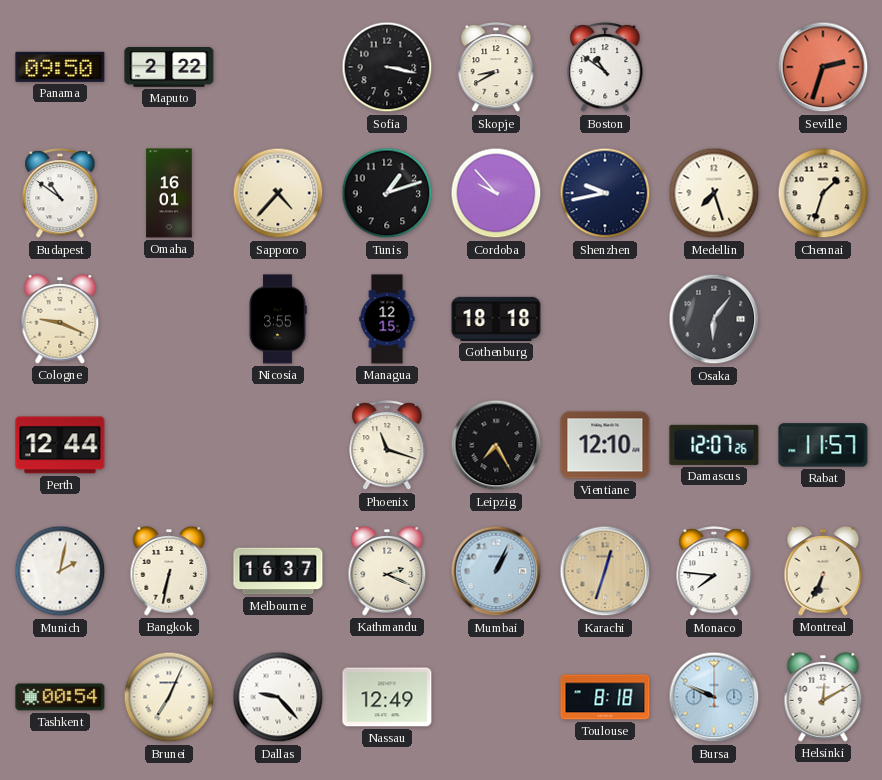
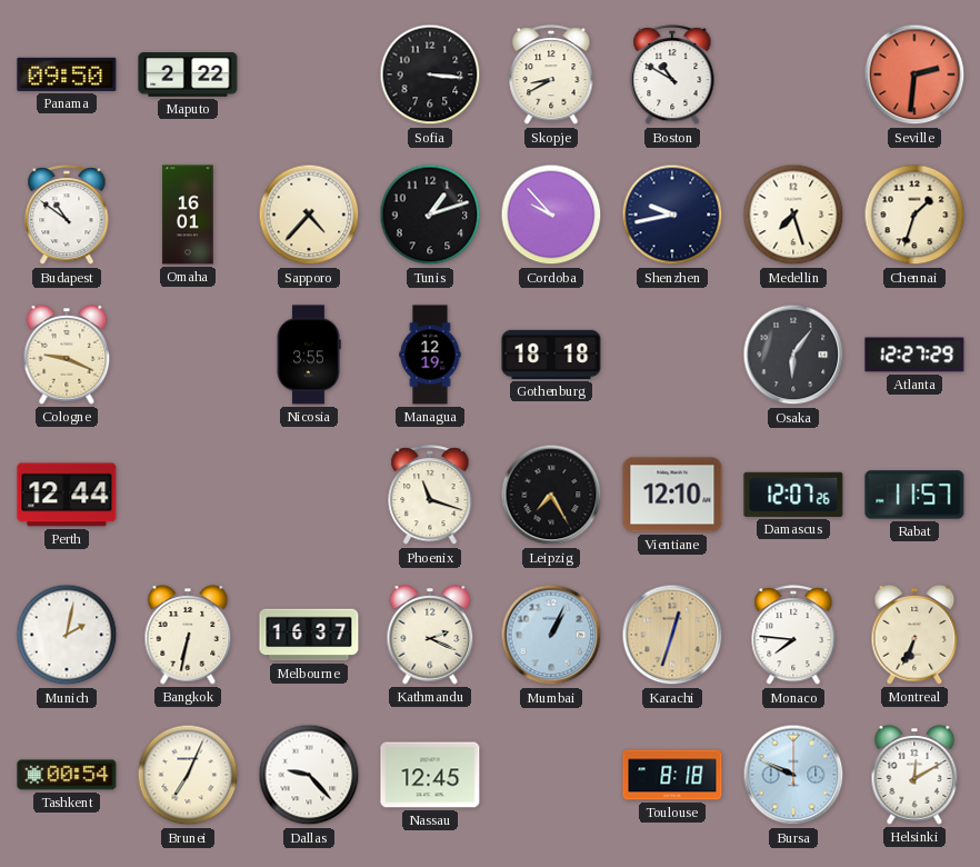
Sofia: 3:17 -> 3:16
Boston: 10:51 -> 10:50
Seville: 2:33 -> 2:31
Managua: 12:15 -> 12:19
Atlanta: none -> 12:27
Nassau: 12:49 -> 12:45
